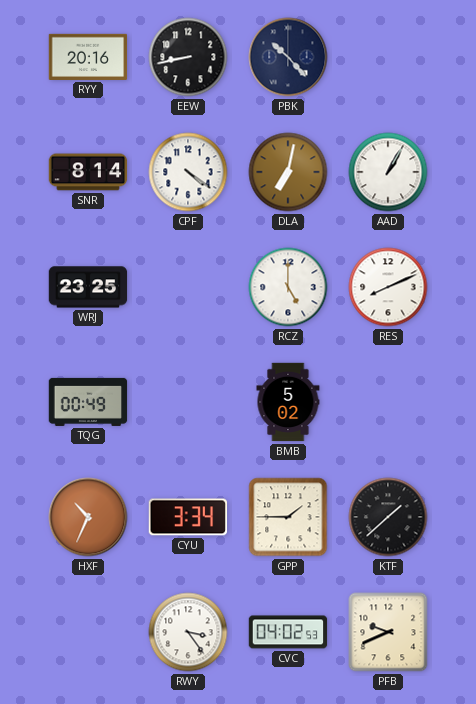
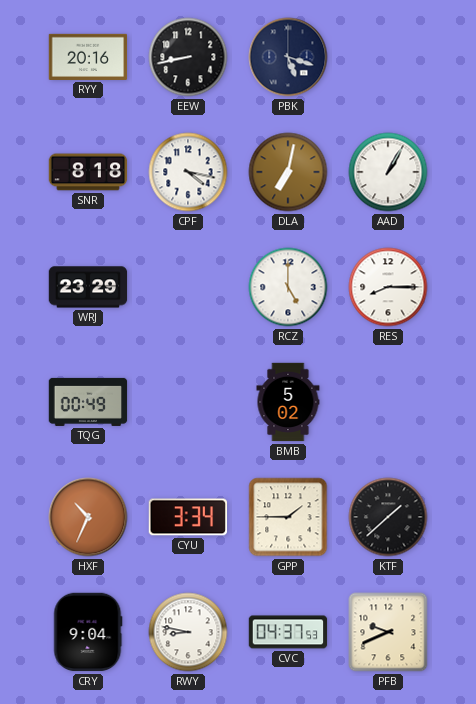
PBK: 10:23 -> 5:18
SNR: 8:14 -> 8:18
CPF: 4:21 -> 4:17
WRJ: 23:25 -> 23:29
RES: 8:11 -> 8:15
CRY: none -> 9:04
RWY: 3:24 -> 8:47
CVC: 04:02 -> 04:37
